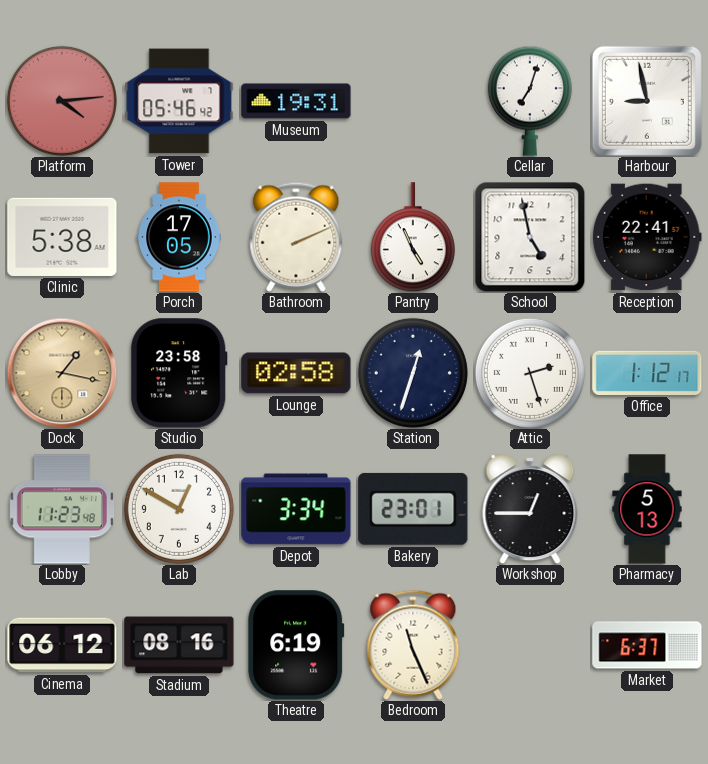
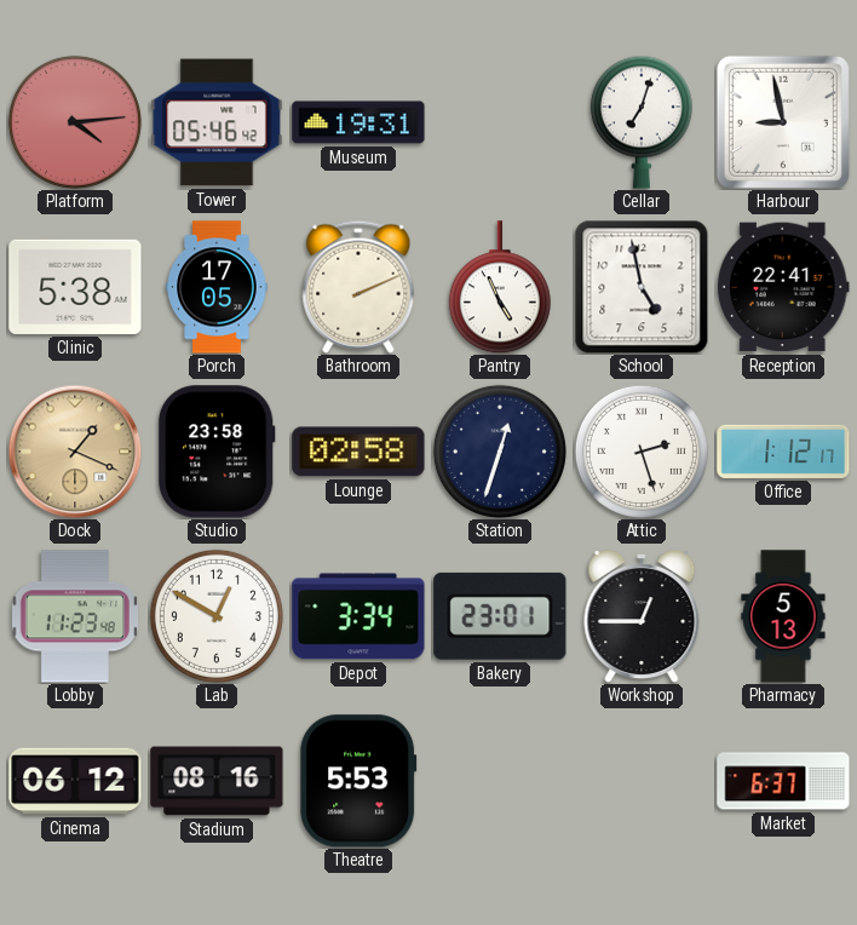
Dock: 1:17 -> 1:19
Theatre: 6:19 -> 5:53
Bedroom: 11:26 -> none
